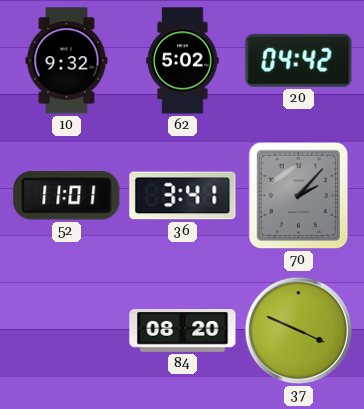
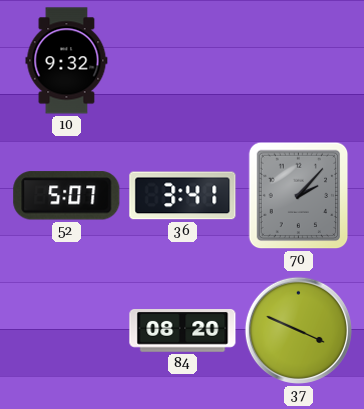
62: 5:02 -> none
20: 04:42 -> none
52: 11:01 -> 5:07
